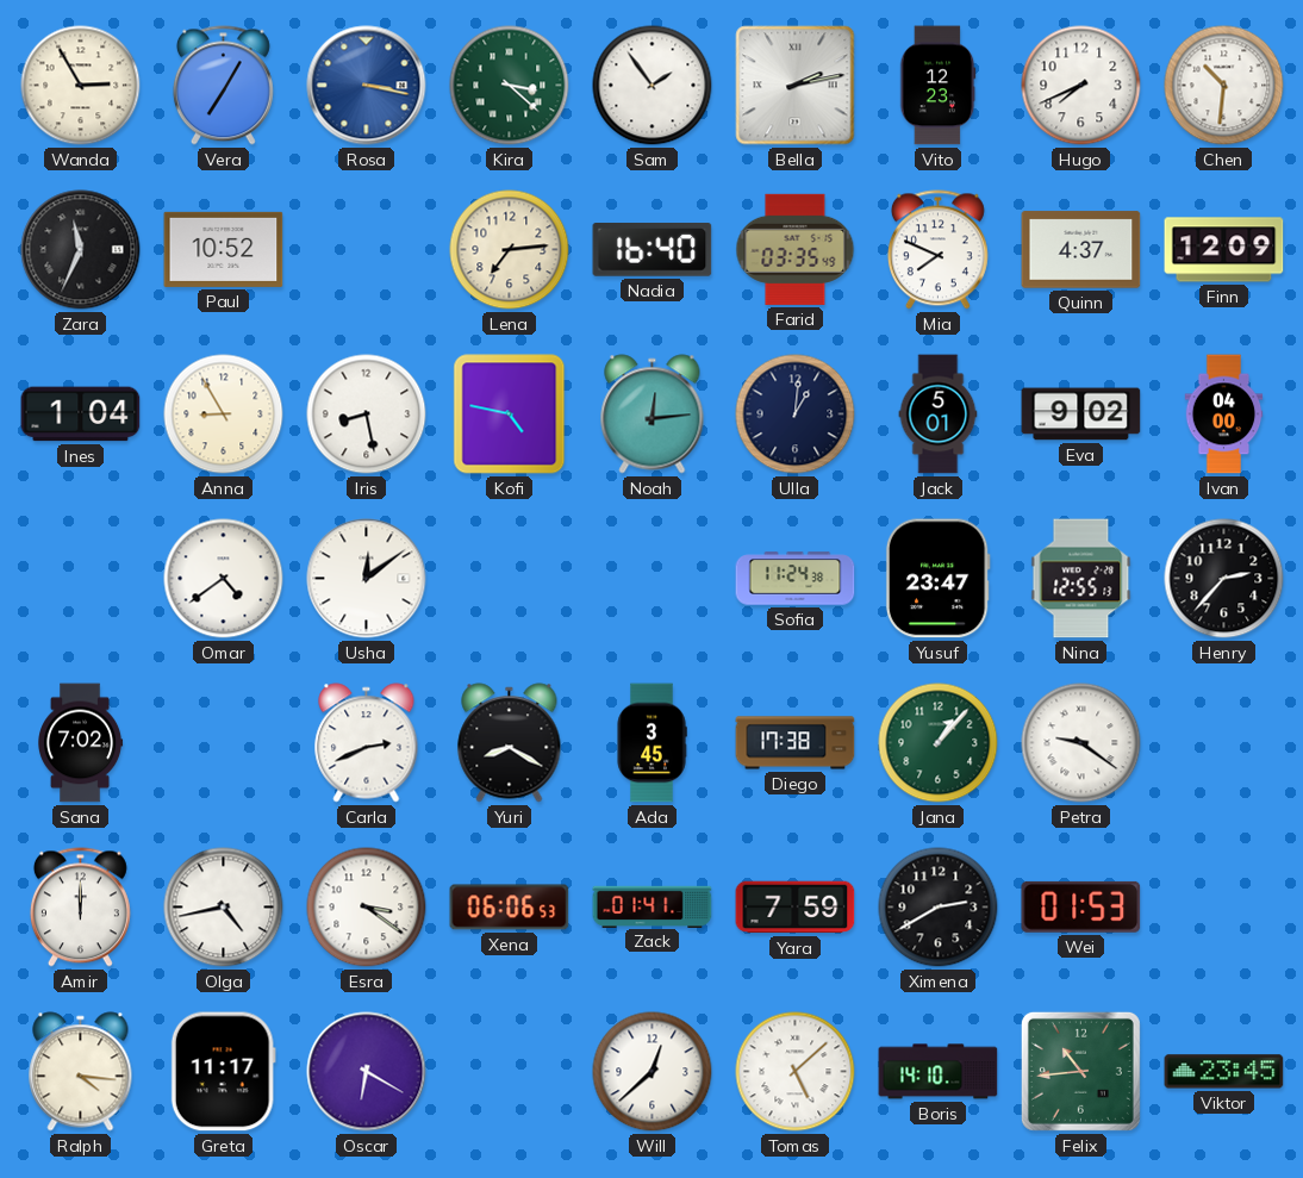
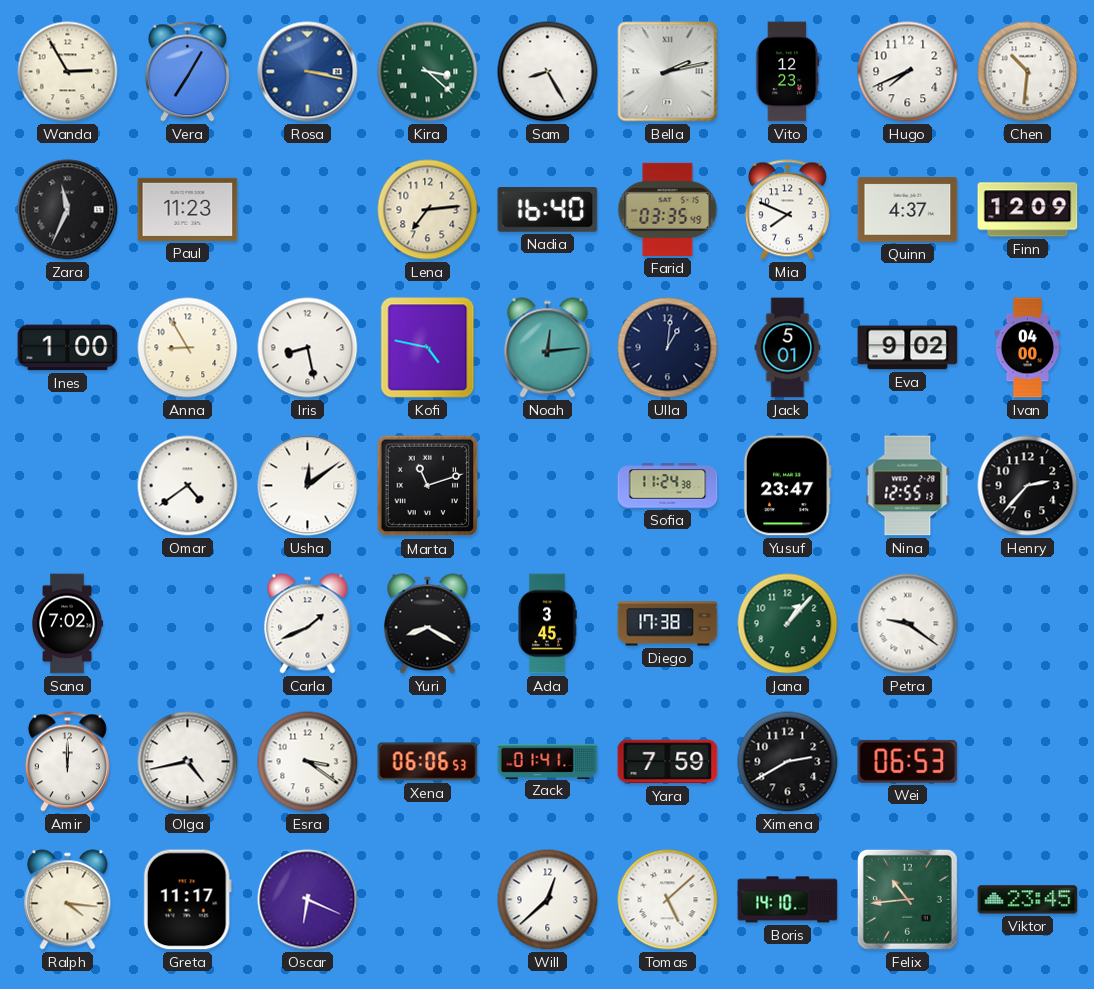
Sam: 1:54 -> 8:25
Paul: 10:52 -> 11:23
Ines: 1:04 -> 1:00
Marta: none -> 11:12
Carla: 2:41 -> 1:41
Wei: 01:53 -> 06:53
Oscar: 6:20 -> 6:19
